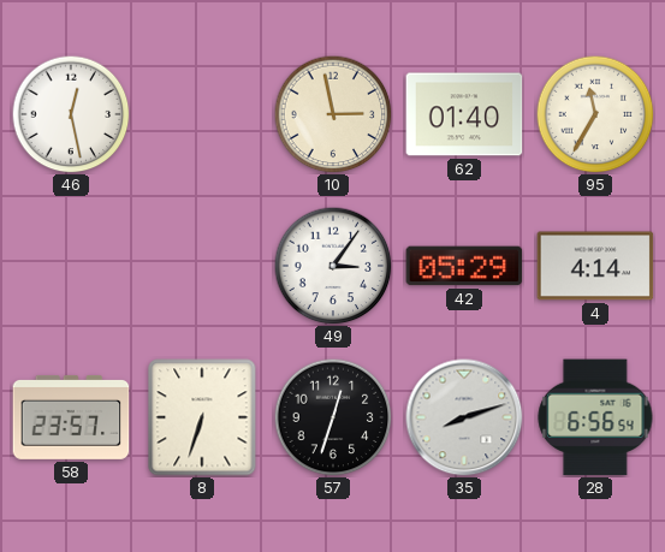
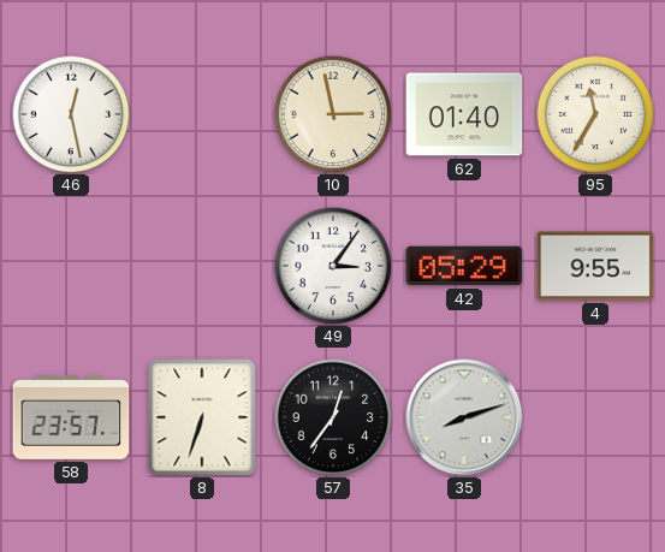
4: 4:14 -> 9:55
57: 12:33 -> 12:36
28: 6:56 -> none
